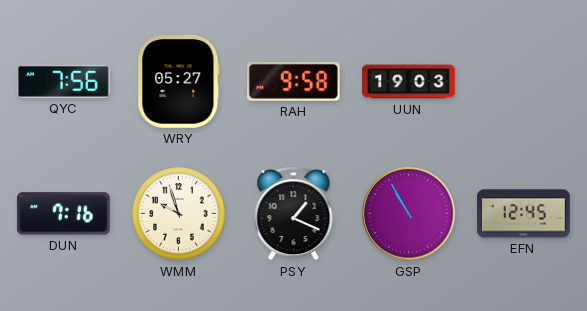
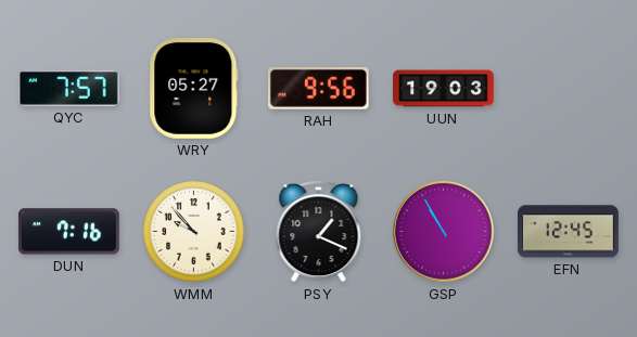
QYC: 7:56 -> 7:57
RAH: 9:58 -> 9:56
WMM: 9:57 -> 9:53
